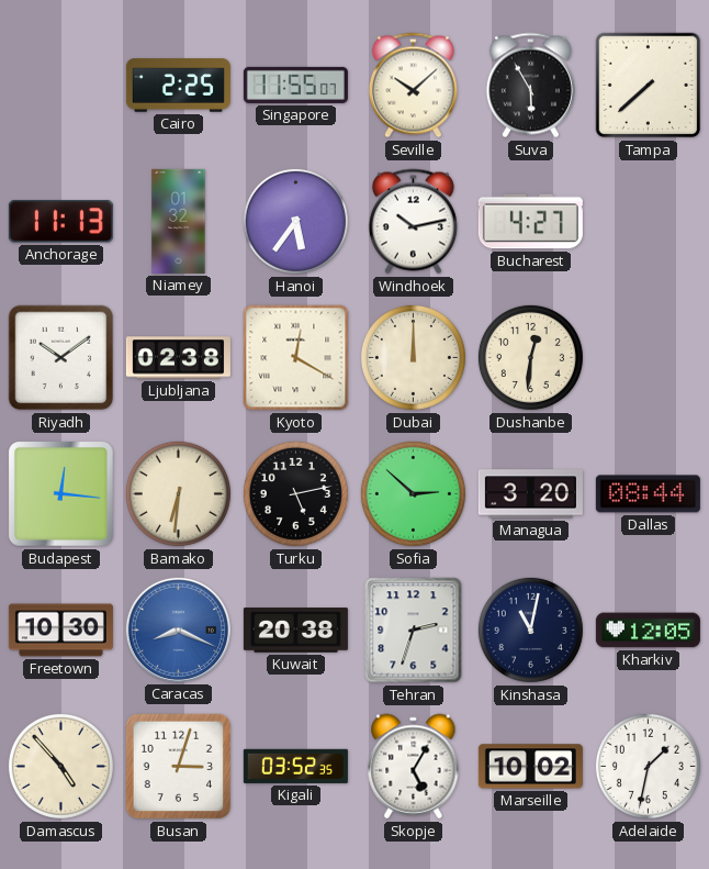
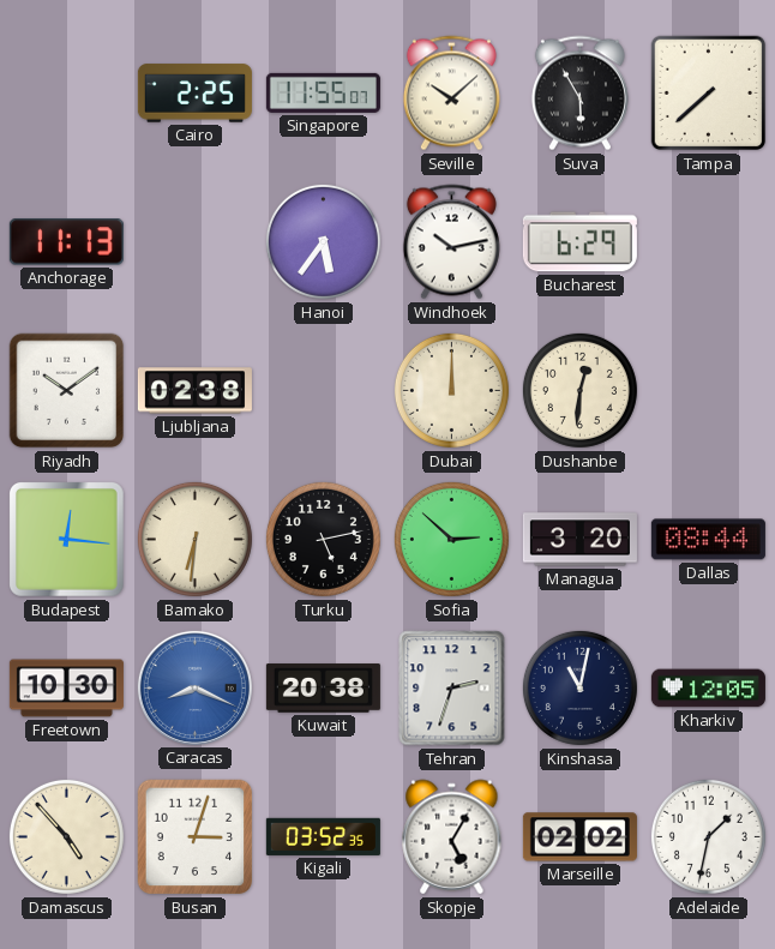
Niamey: 01:32 -> none
Bucharest: 4:27 -> 6:29
Kyoto: 12:20 -> none
Marseille: 10:02 -> 02:02
